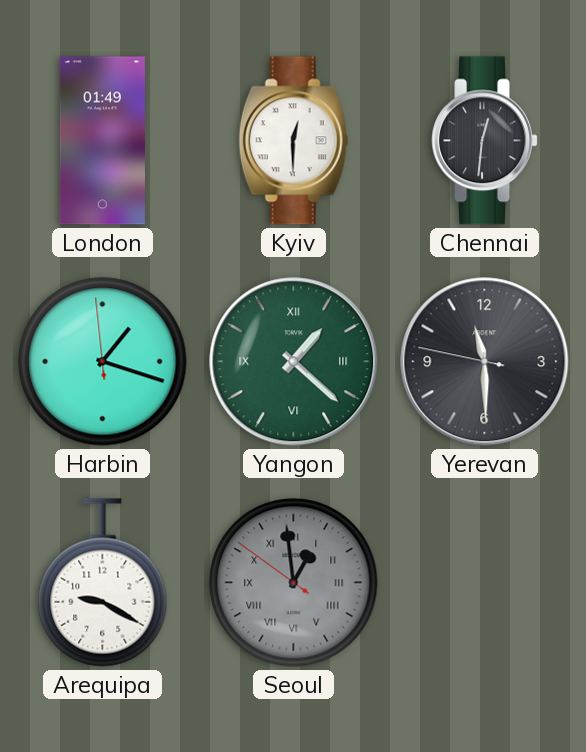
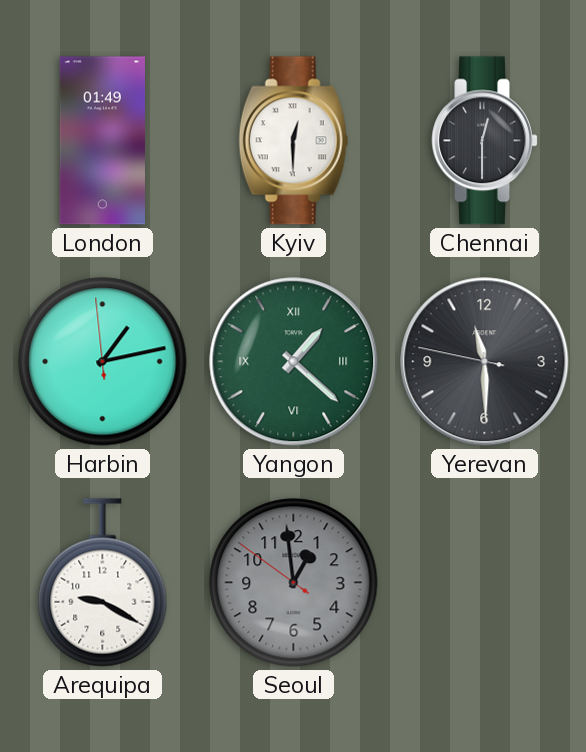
Chennai: 12:31 -> 12:30
Harbin: 1:17 -> 1:12
Seoul numerals: Roman -> Arabic
